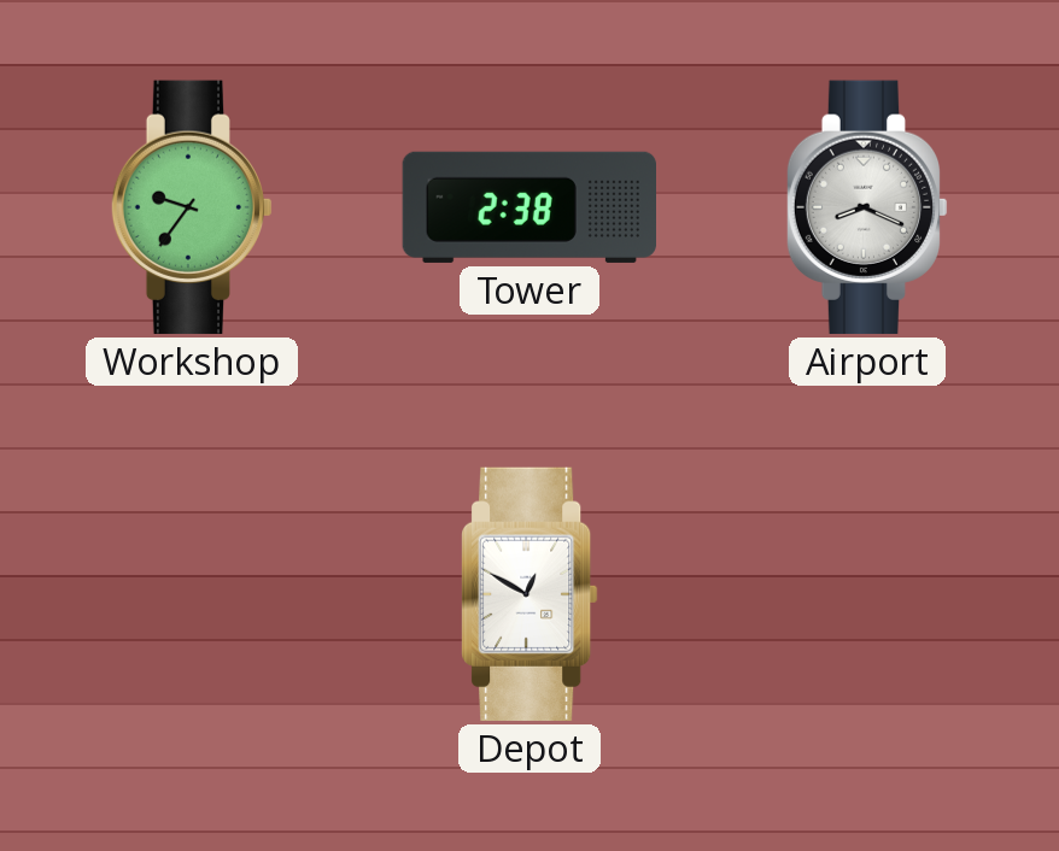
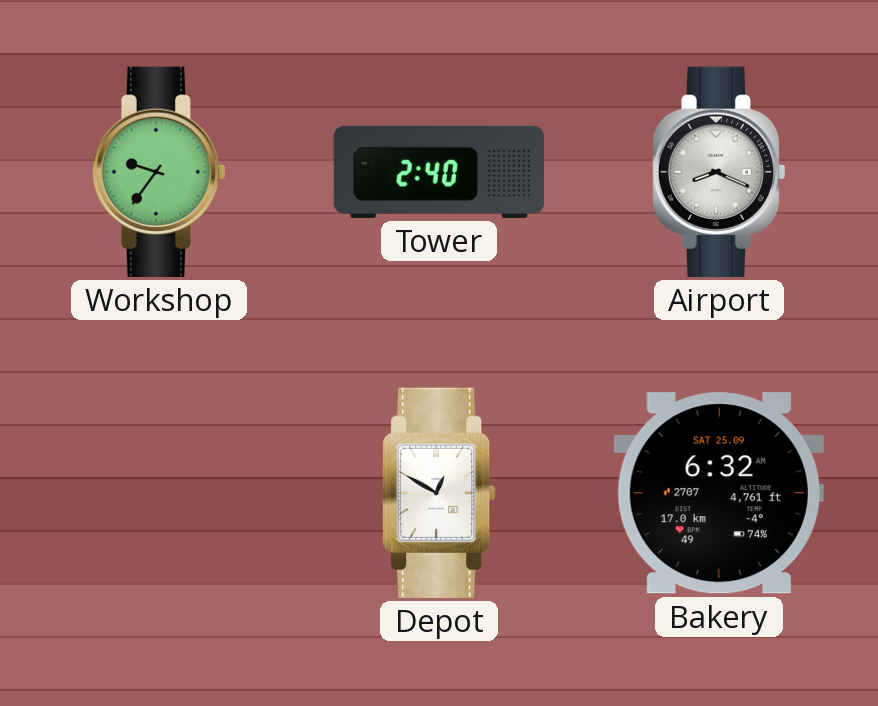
Tower: 2:38 -> 2:40
Bakery: none -> 6:32
